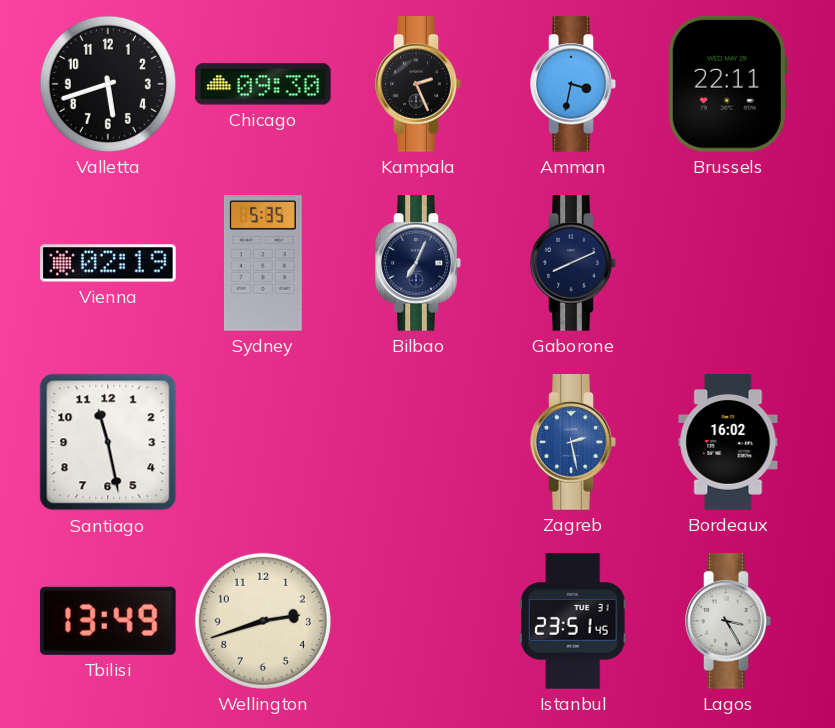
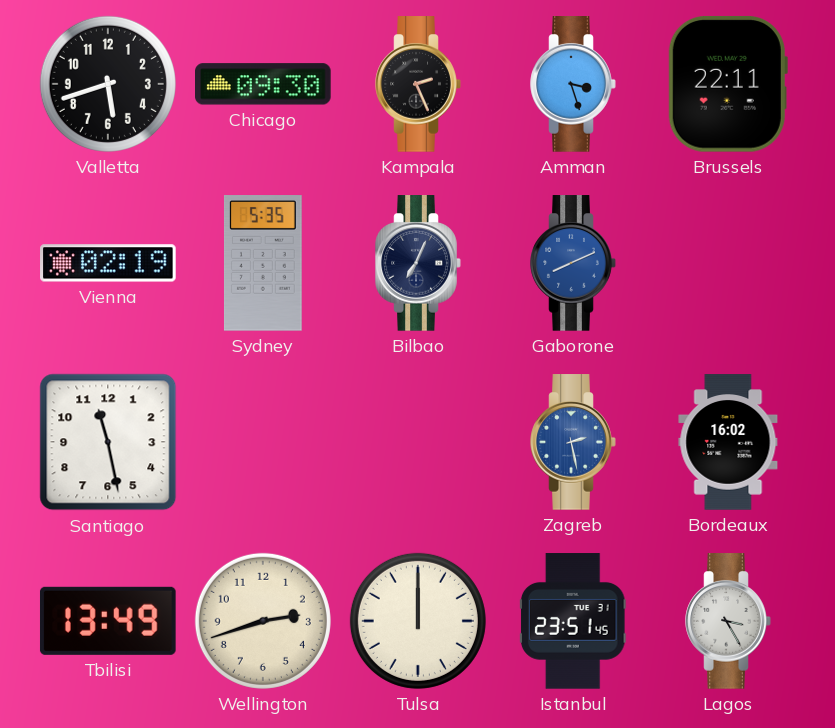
Amman: 3:32 -> 3:27
Gaborone dial: navy -> blue
Tulsa: none -> 12:00
